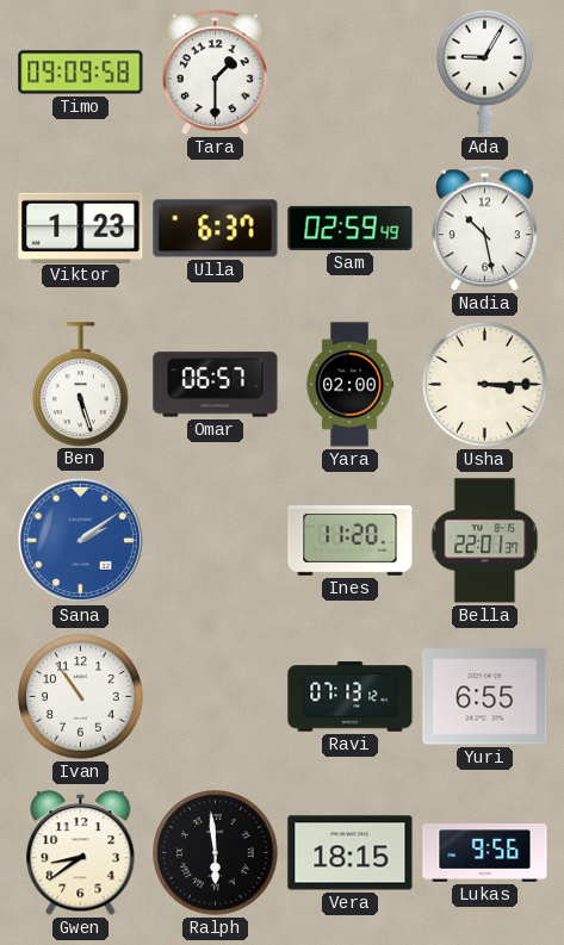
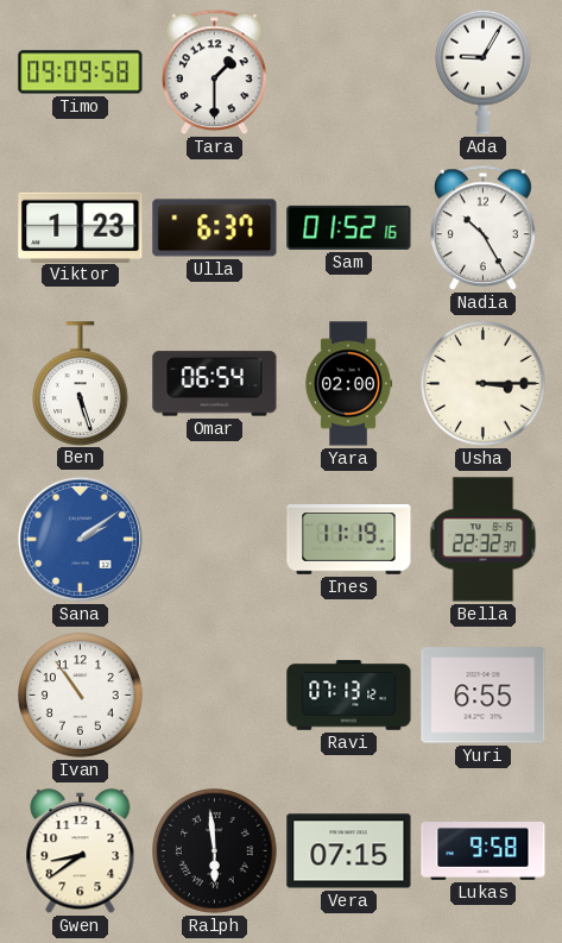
Sam: 02:59 -> 01:52
Nadia: 10:28 -> 10:25
Omar: 06:57 -> 06:54
Ines: 11:20 -> 11:19
Bella: 22:01 -> 22:32
Vera: 18:15 -> 07:15
Lukas: 9:56 -> 9:58
